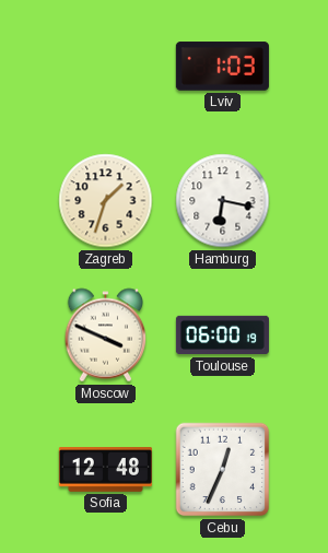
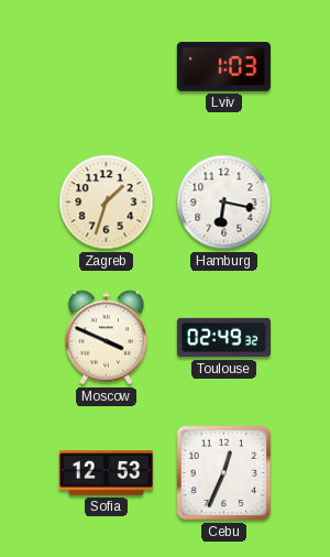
Toulouse: 06:00 -> 02:49
Sofia: 12:48 -> 12:53
